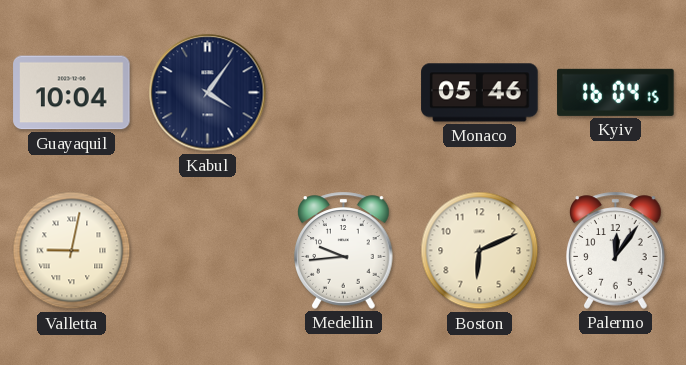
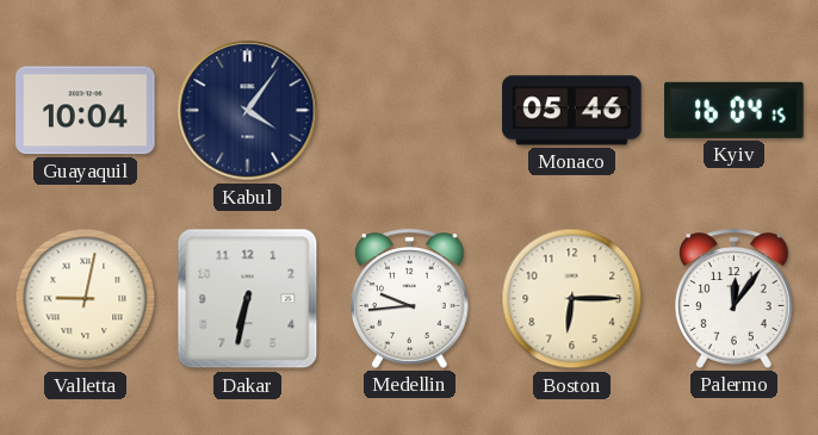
Dakar: none -> 6:32
Boston: 6:11 -> 6:15
